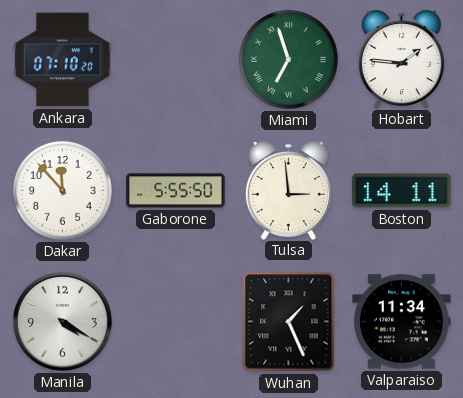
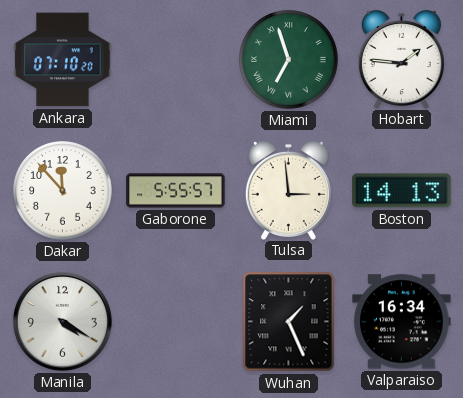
Gaborone: 5:55:50 -> 5:55:57
Boston: 14:11 -> 14:13
Valparaiso: 11:34 -> 16:34
